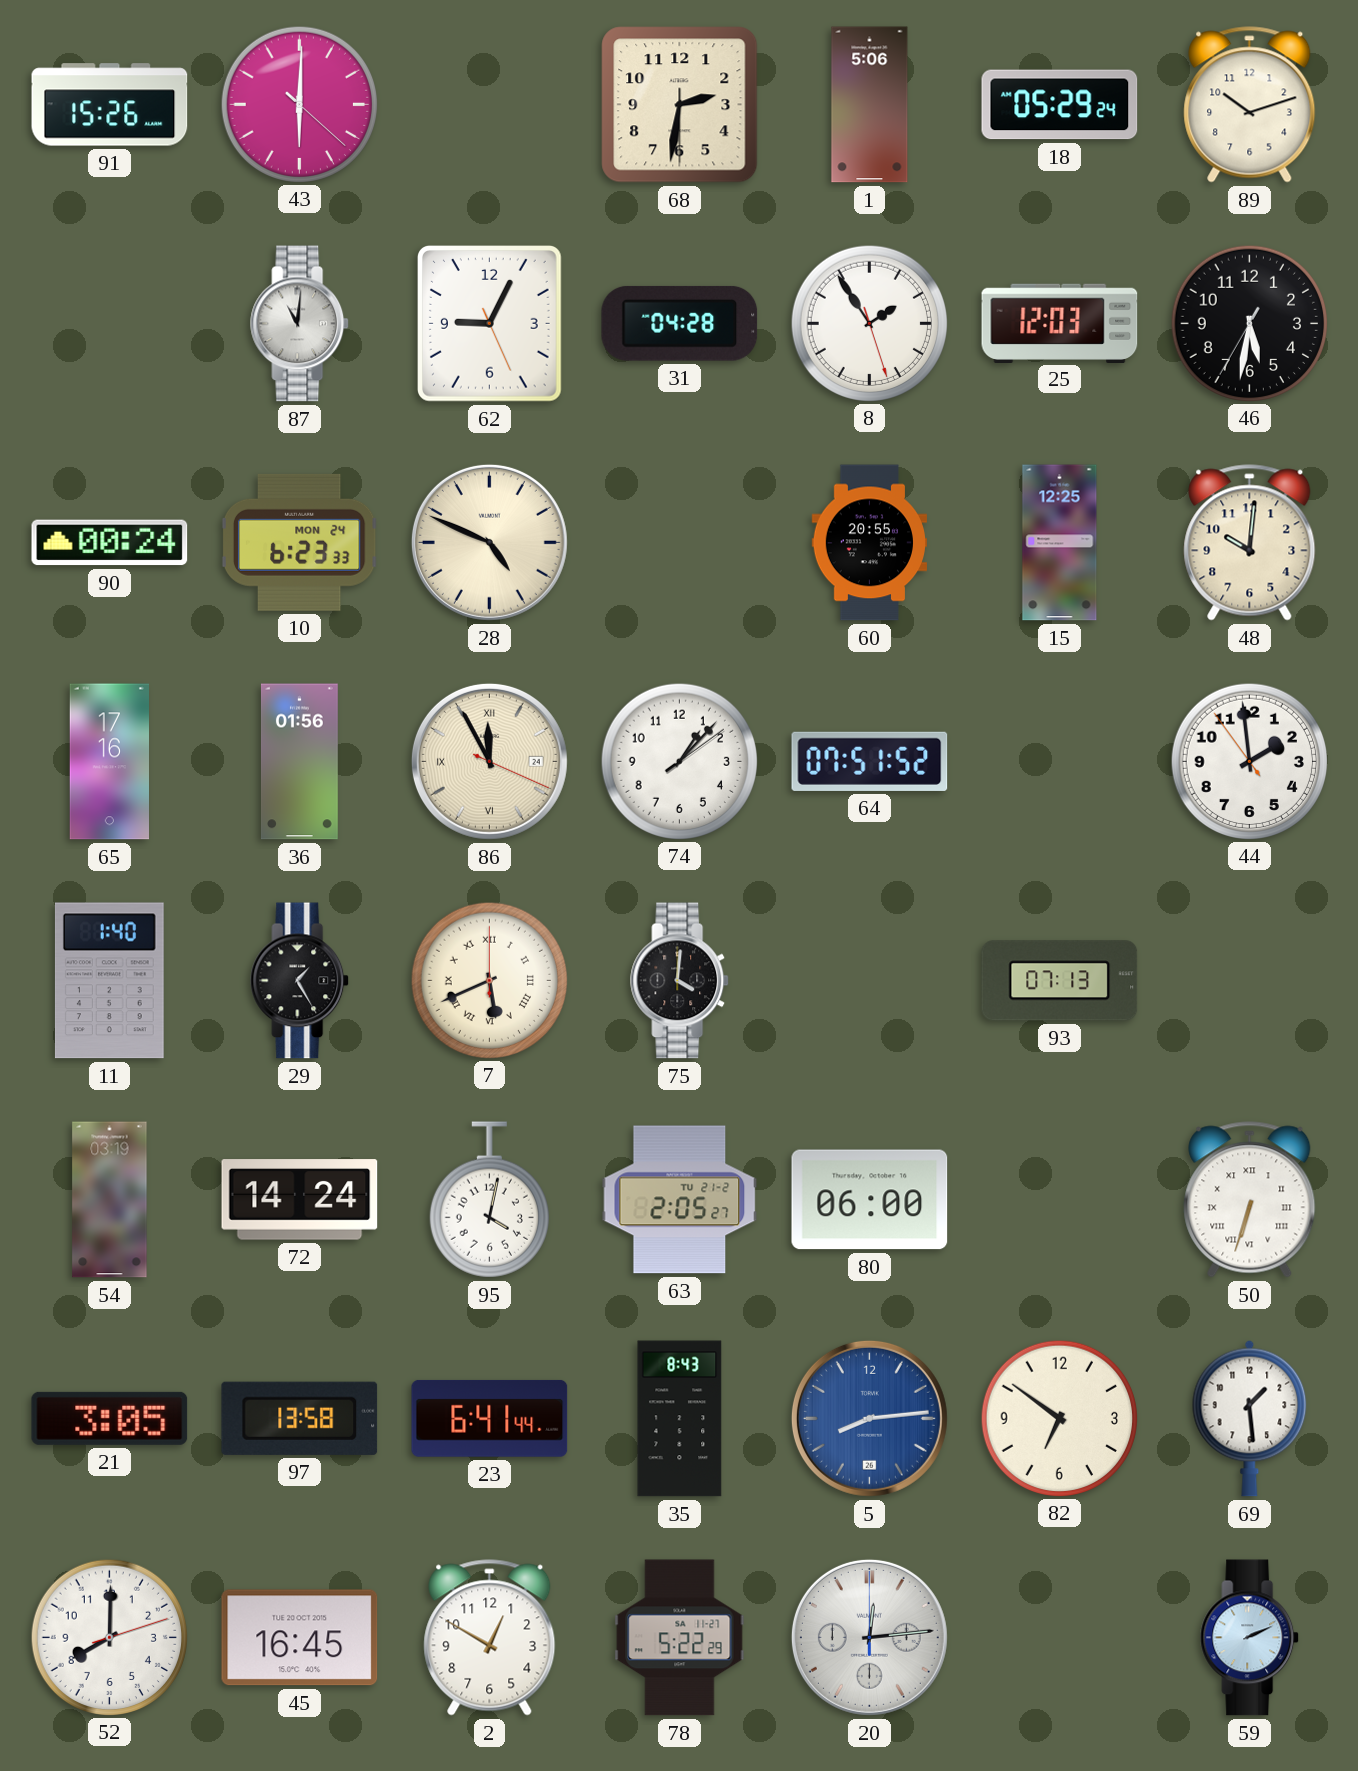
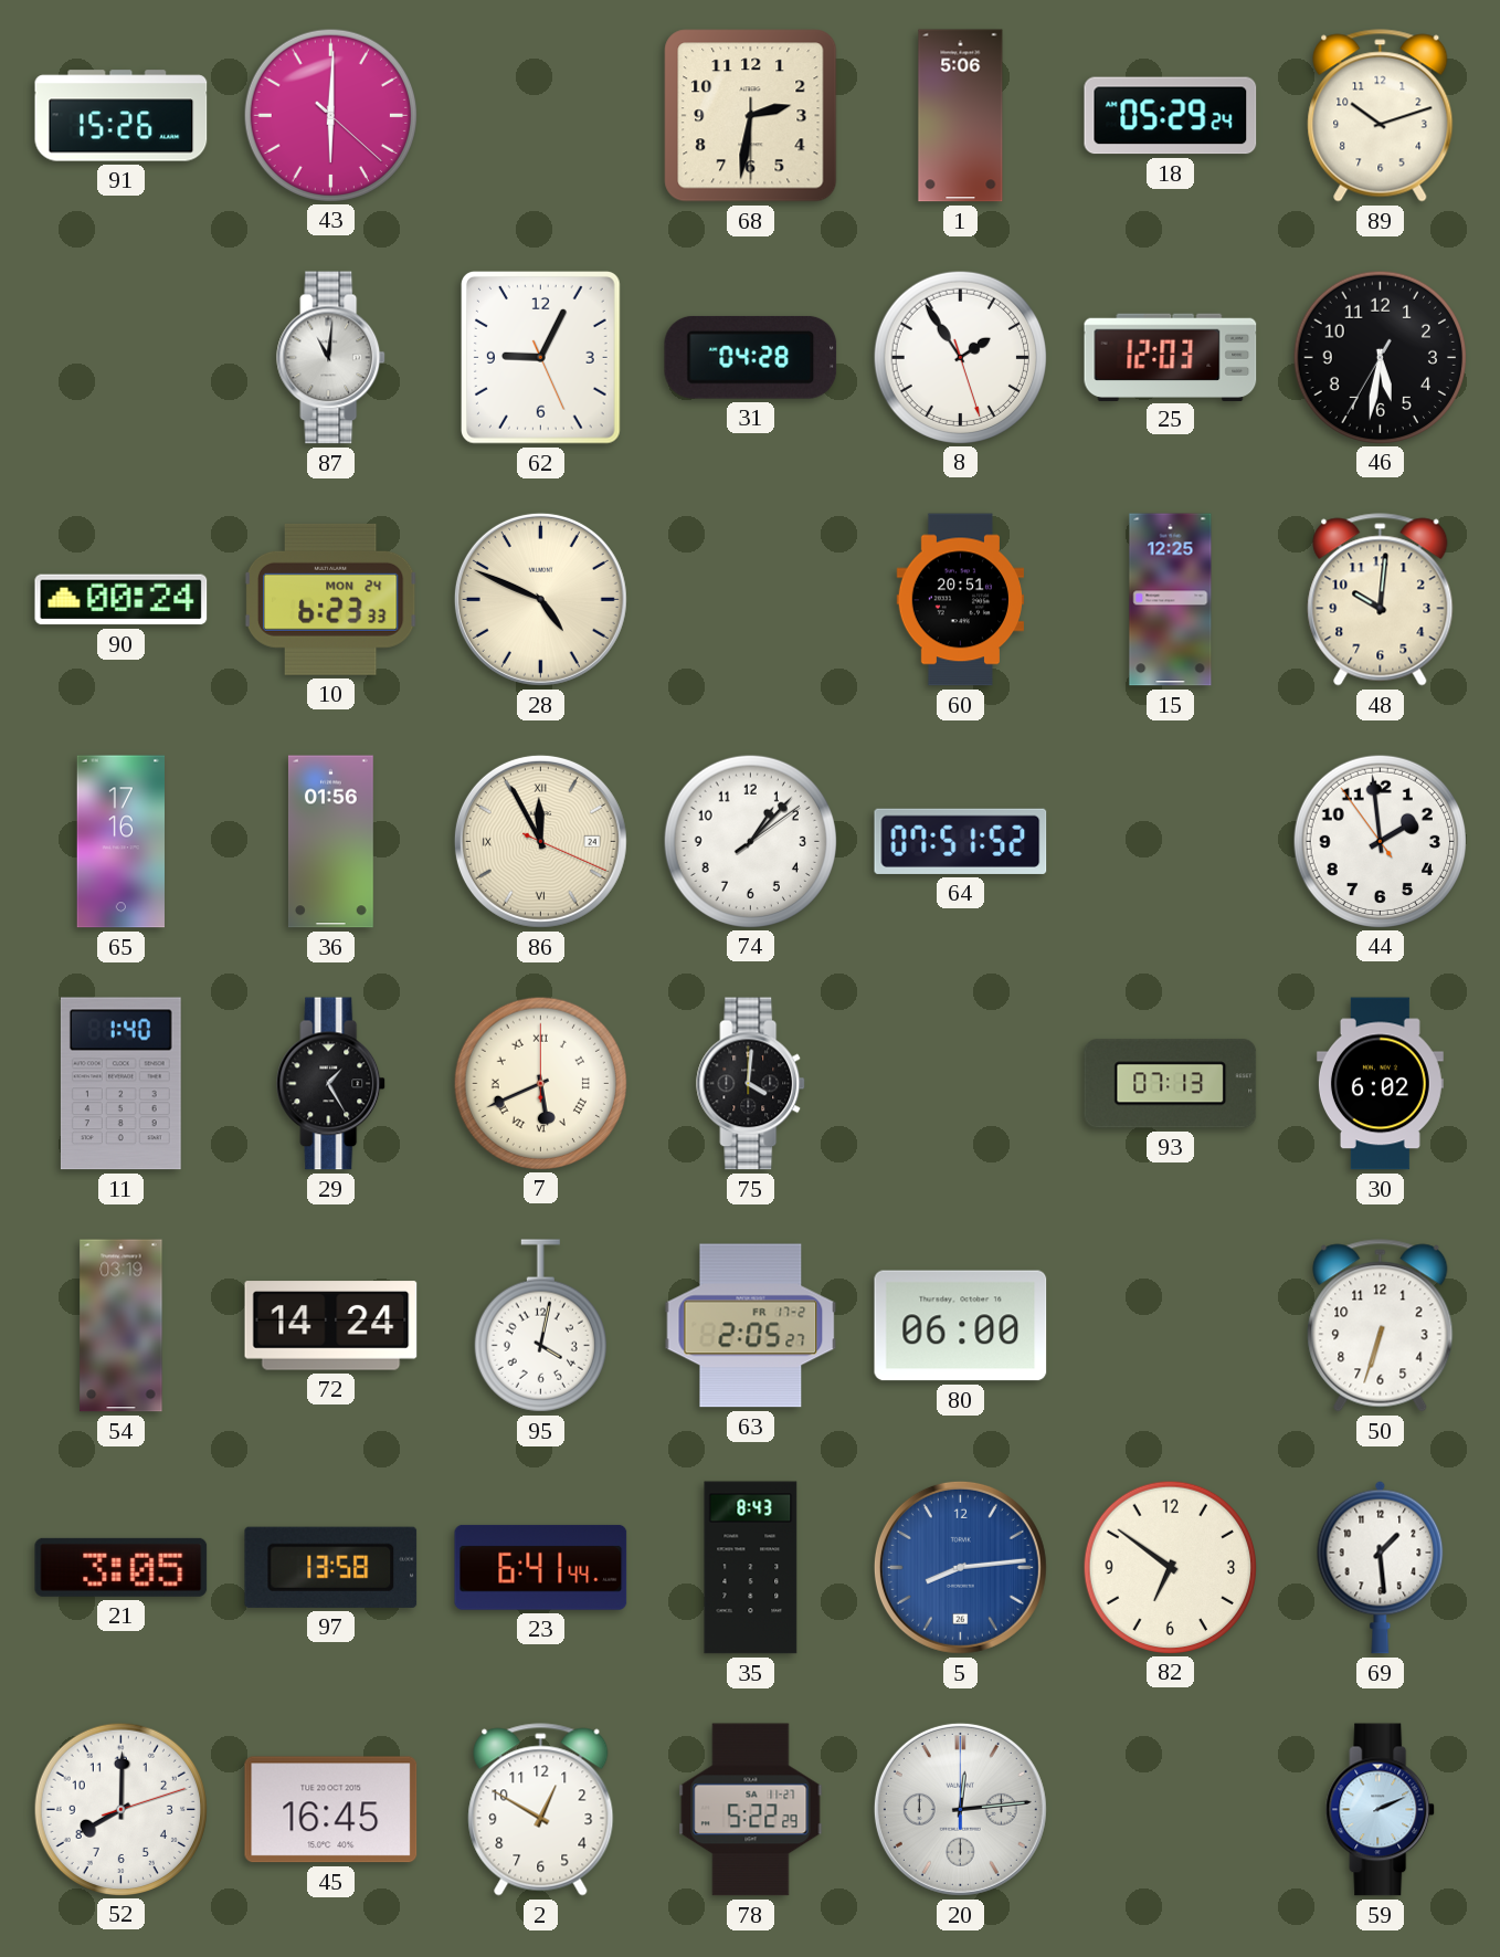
60: 20:55 -> 20:51
30: none -> 6:02
63 date: TU 21-2 -> FR 17-2
50 numerals: Roman -> Arabic
